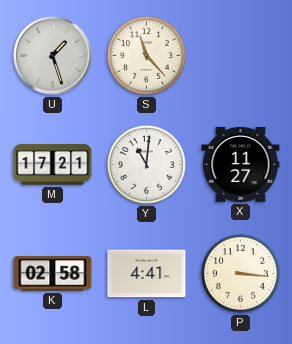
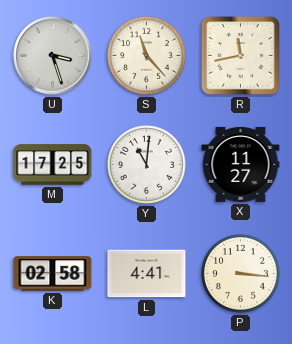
U: 1:27 -> 3:27
R: none -> 11:43
M: 17:21 -> 17:25
